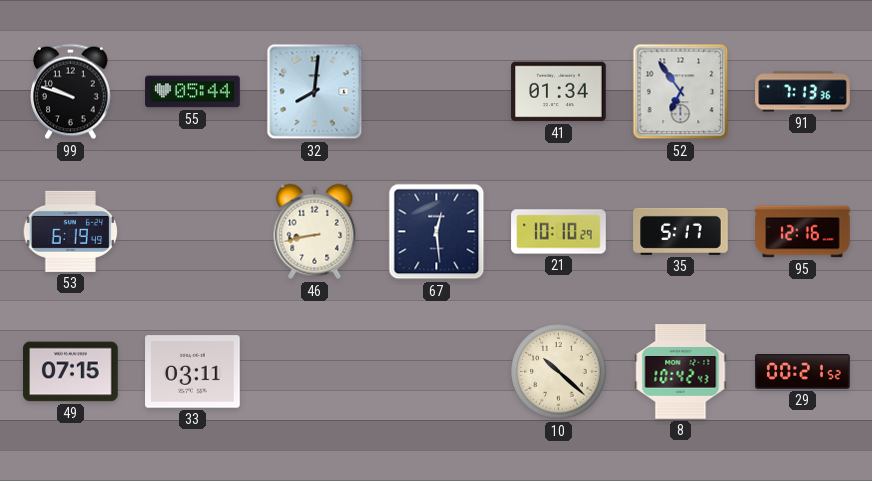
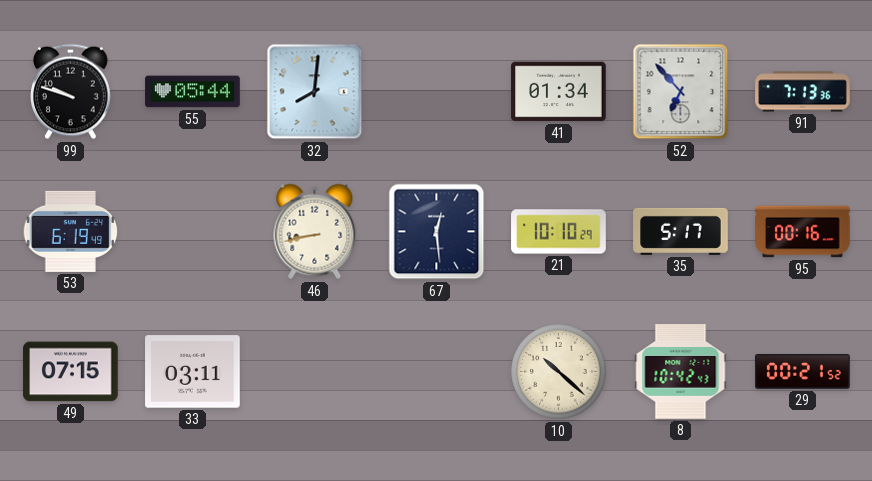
52: 6:54 -> 6:53
95: 12:16 -> 00:16
